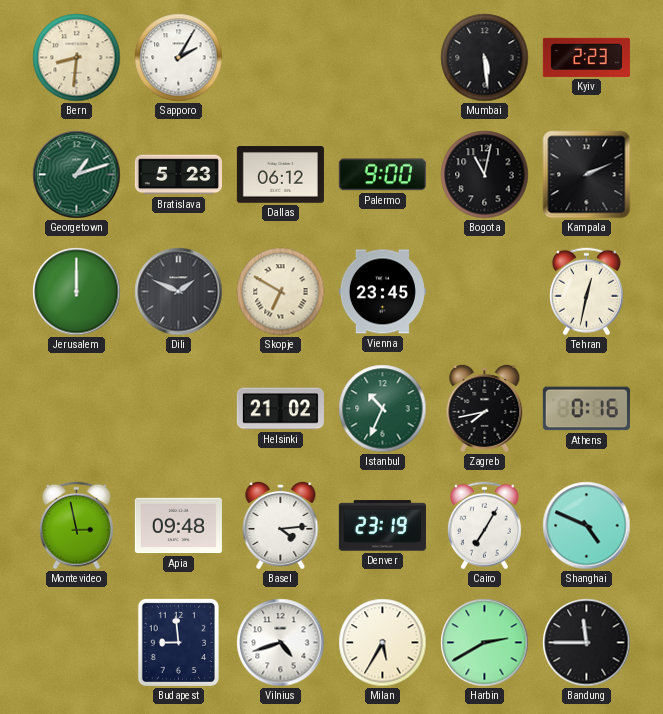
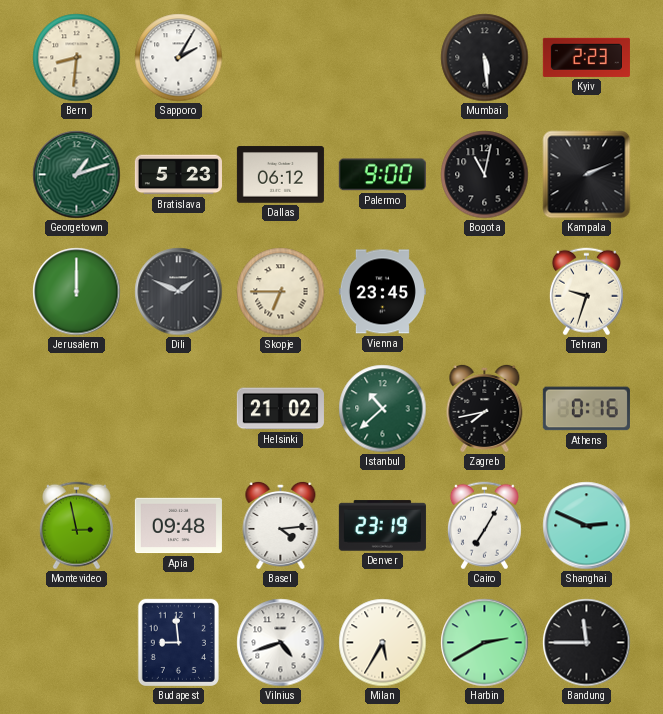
Skopje: 6:50 -> 6:45
Tehran: 12:32 -> 9:33
Istanbul: 10:34 -> 10:38
Shanghai: 4:49 -> 2:49
